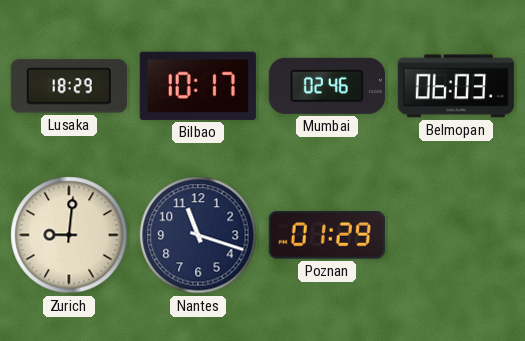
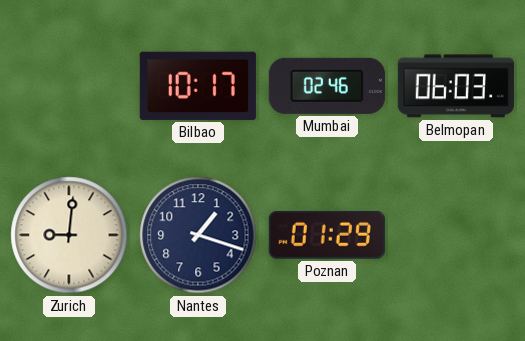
Lusaka: 18:29 -> none
Nantes: 11:18 -> 1:18
